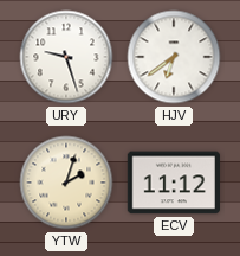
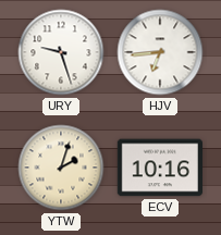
HJV: 6:39 -> 6:44
ECV: 11:12 -> 10:16
